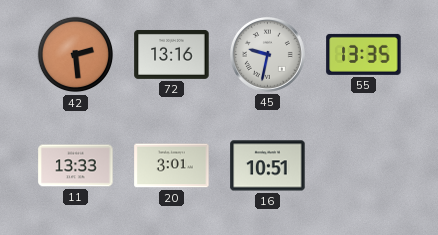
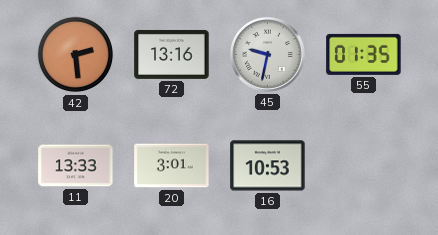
55: 13:35 -> 01:35
16: 10:51 -> 10:53
